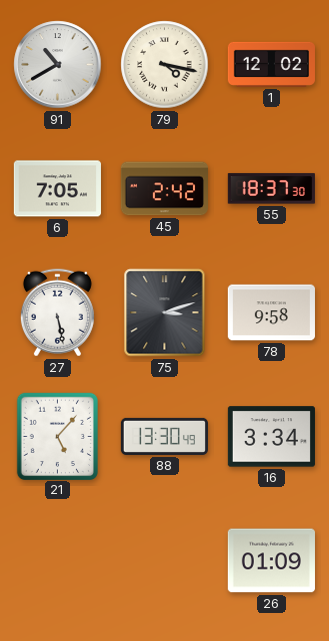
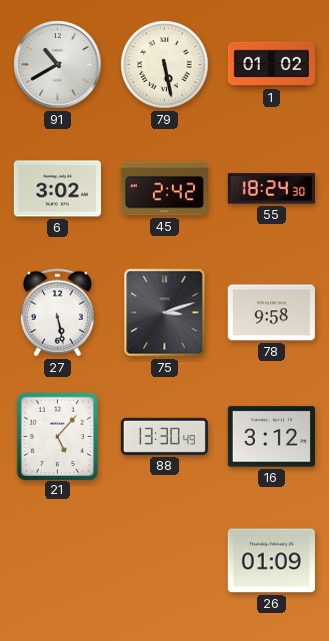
79: 4:17 -> 5:28
1: 12:02 -> 01:02
6: 7:05 -> 3:02
55: 18:37 -> 18:24
16: 3:34 -> 3:12
